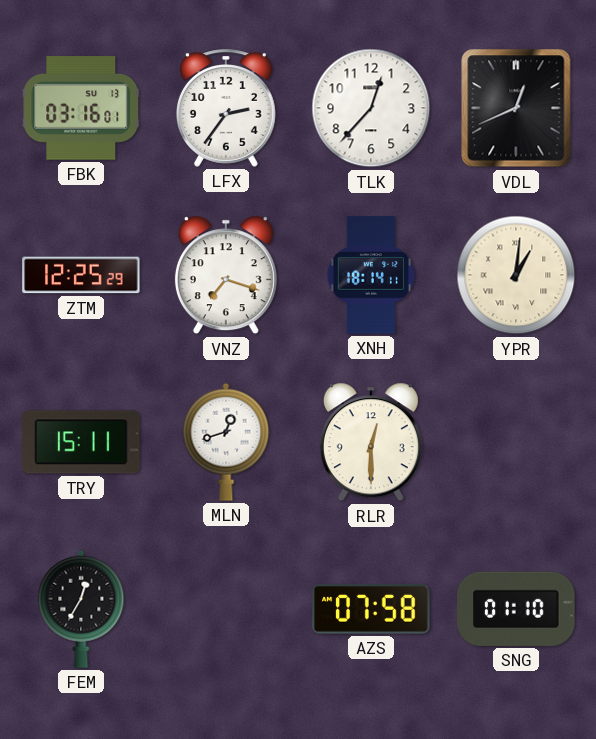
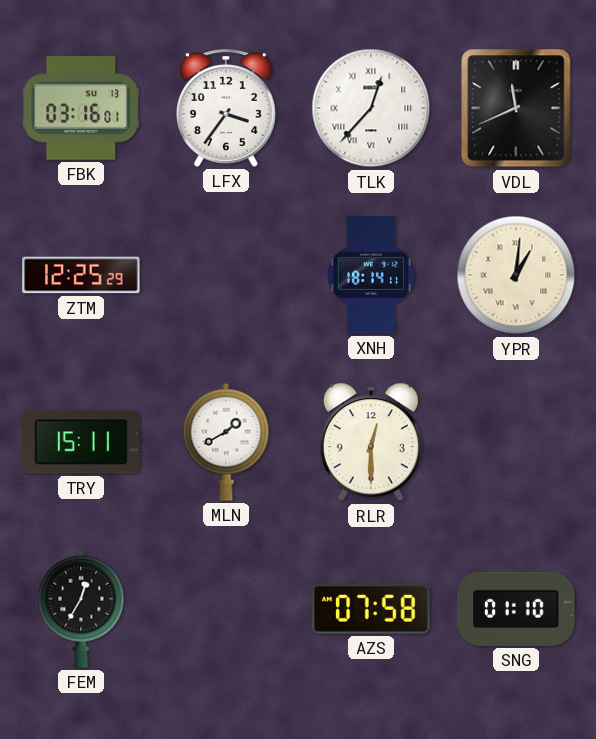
LFX: 2:36 -> 3:36
TLK numerals: Arabic -> Roman
VDL: 12:41 -> 11:41
VNZ: 7:18 -> none
MLN: 12:42 -> 1:40
